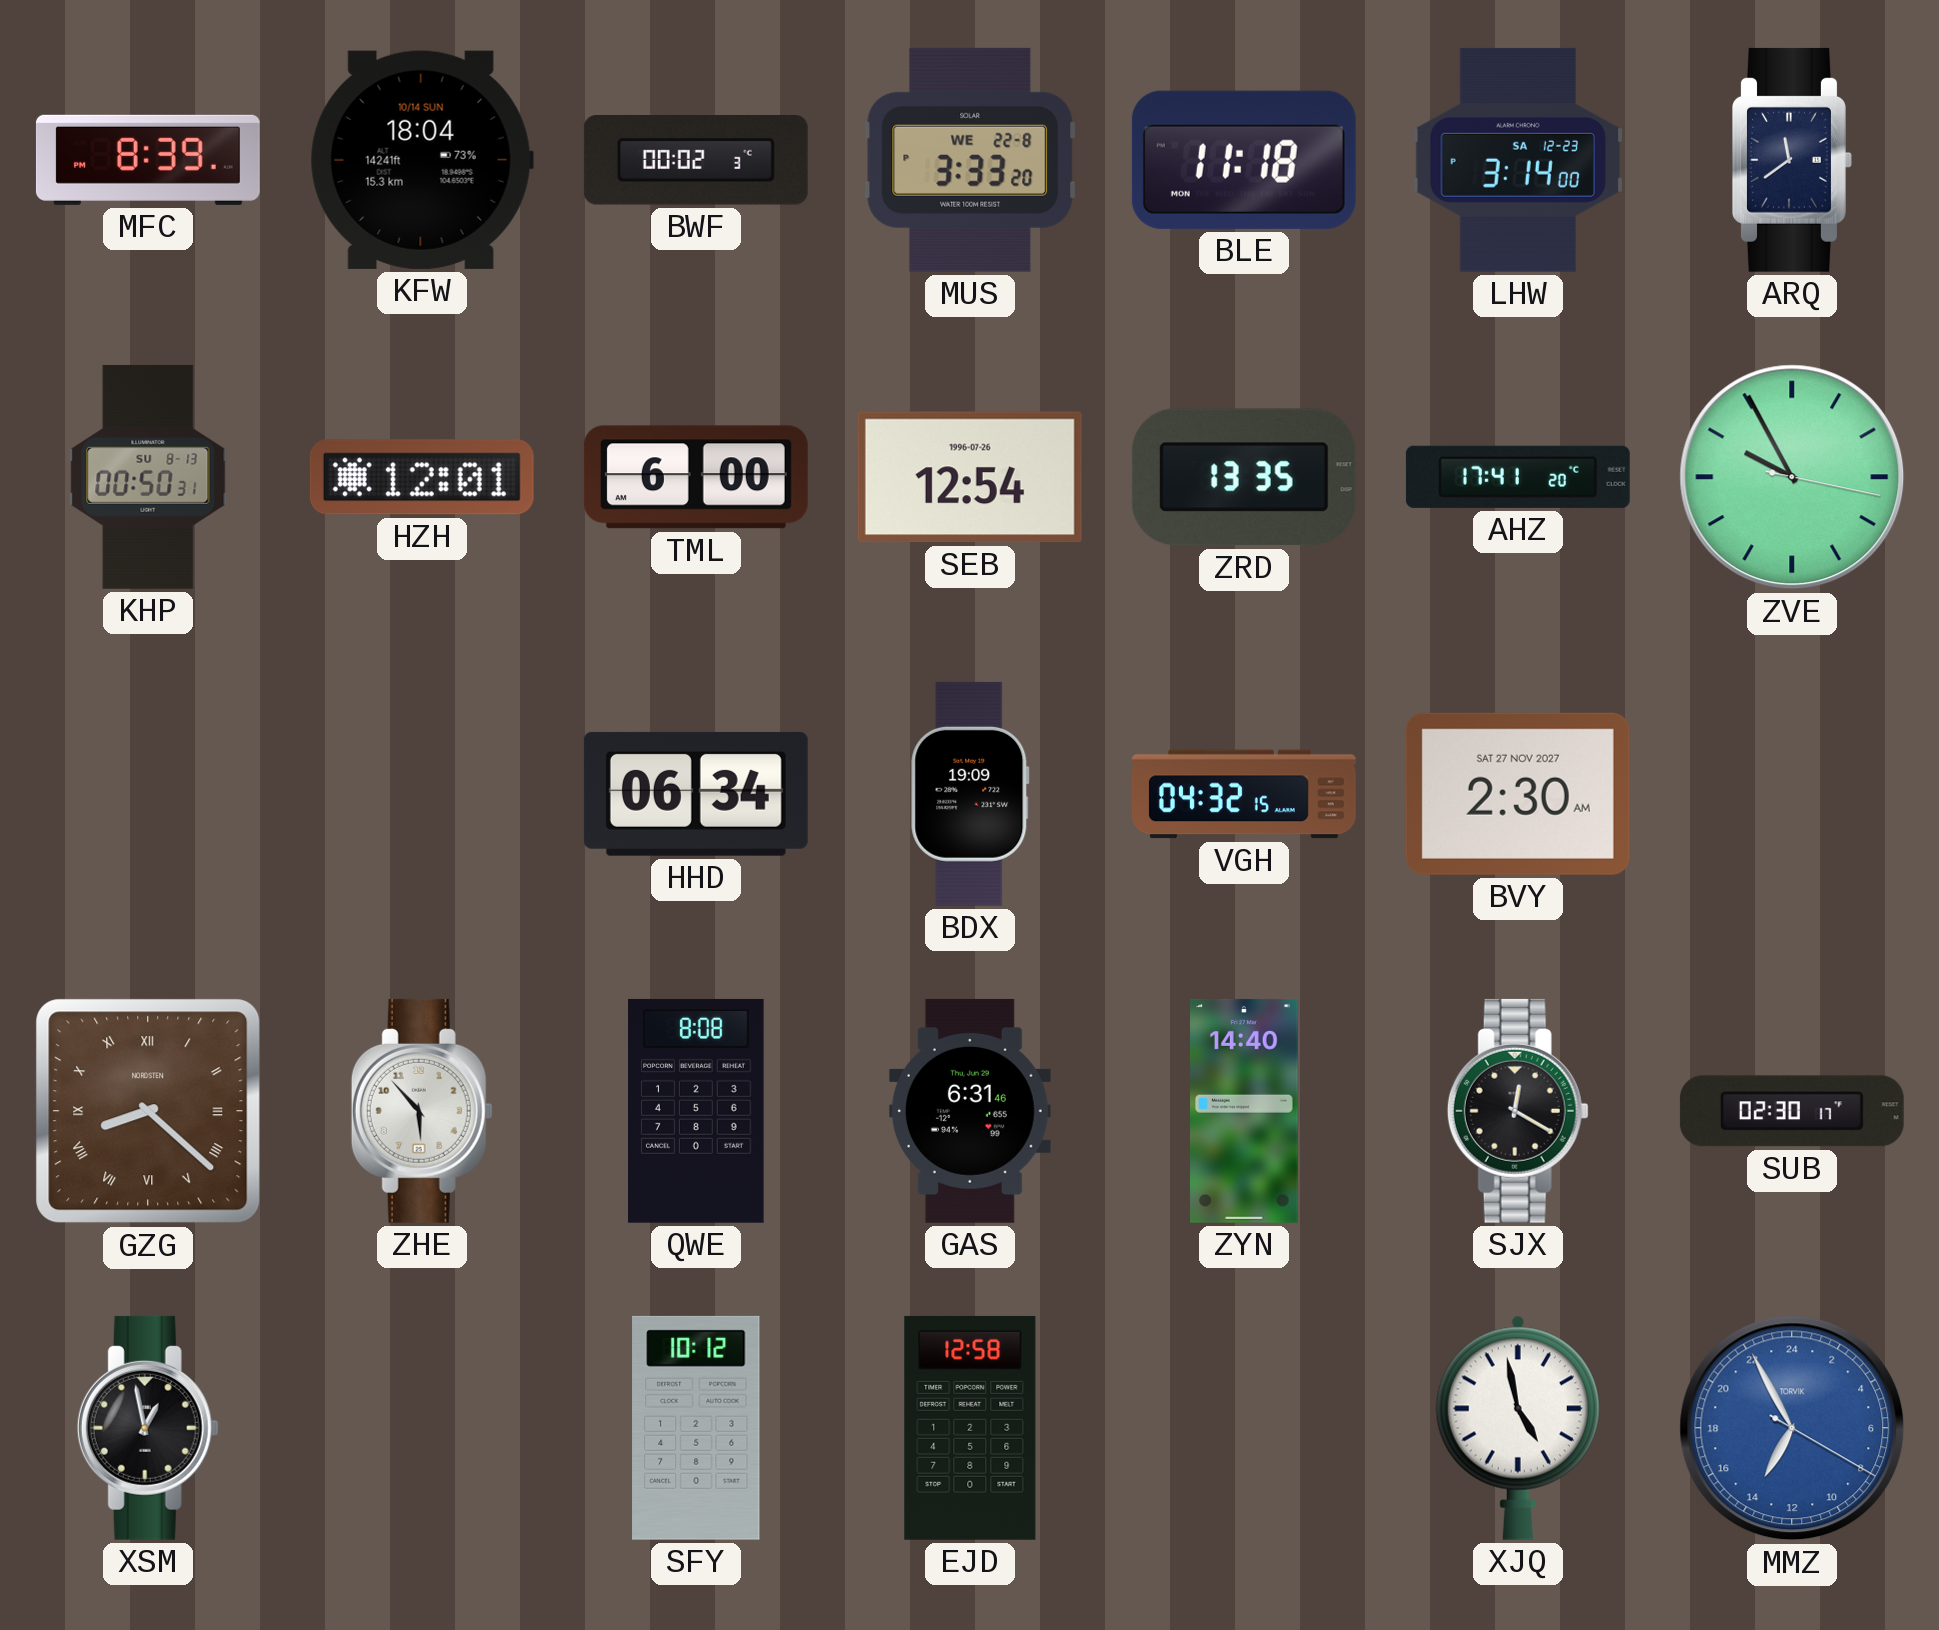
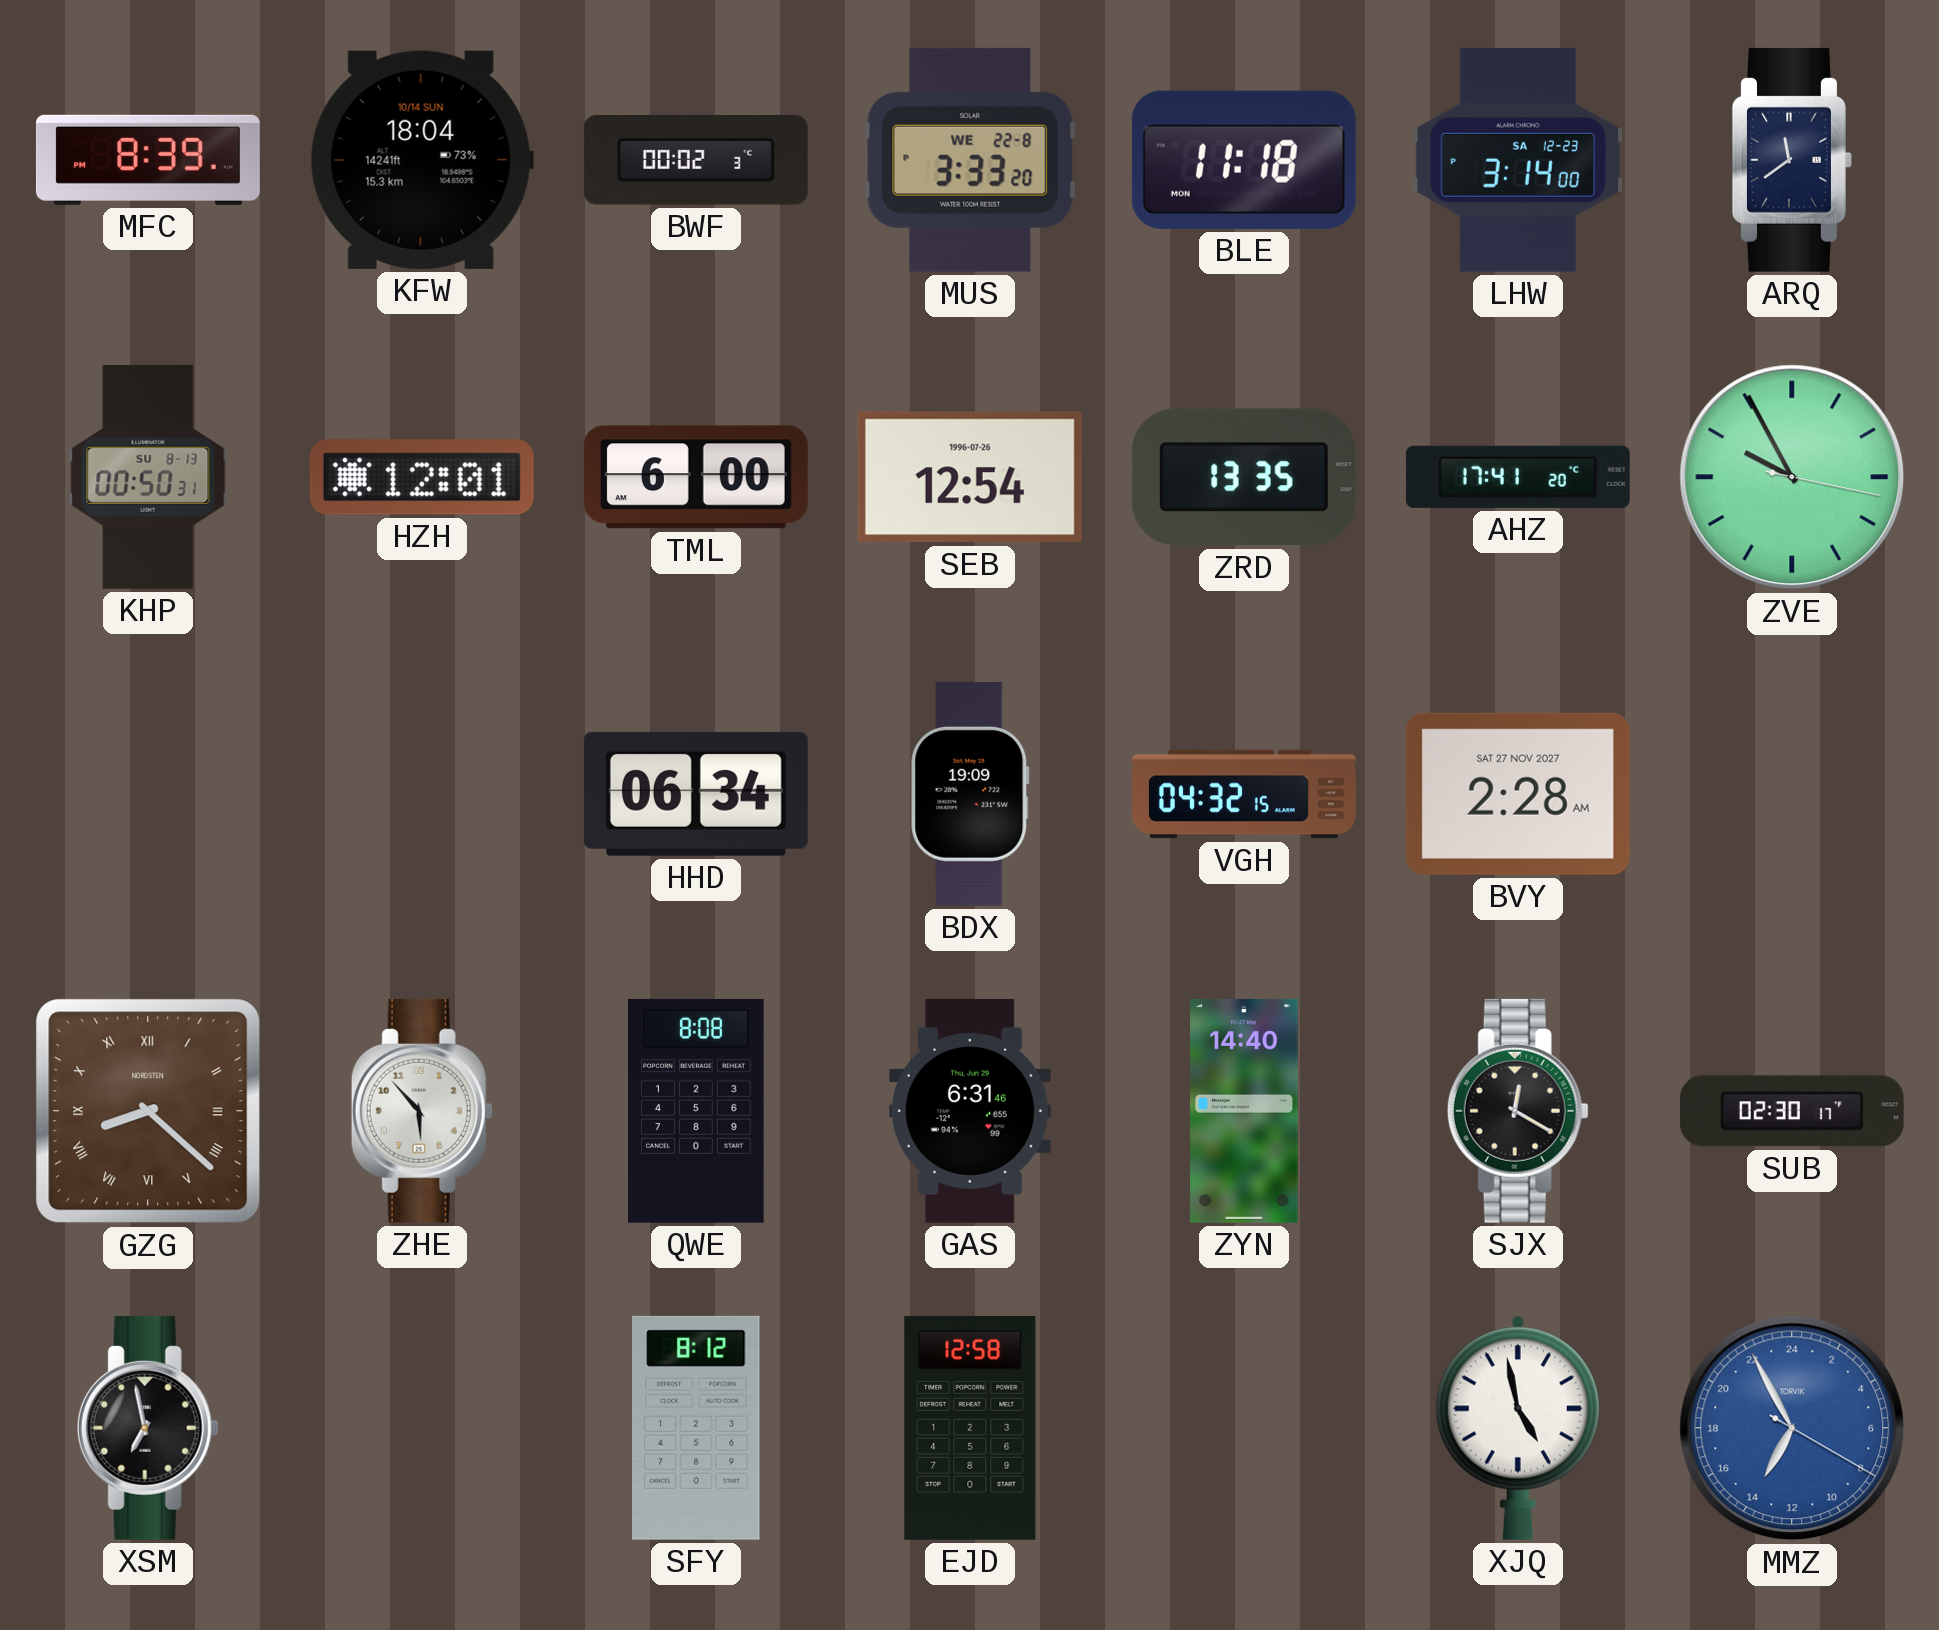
BVY: 2:30 -> 2:28
XSM: 12:58 -> 6:58
SFY: 10:12 -> 8:12
